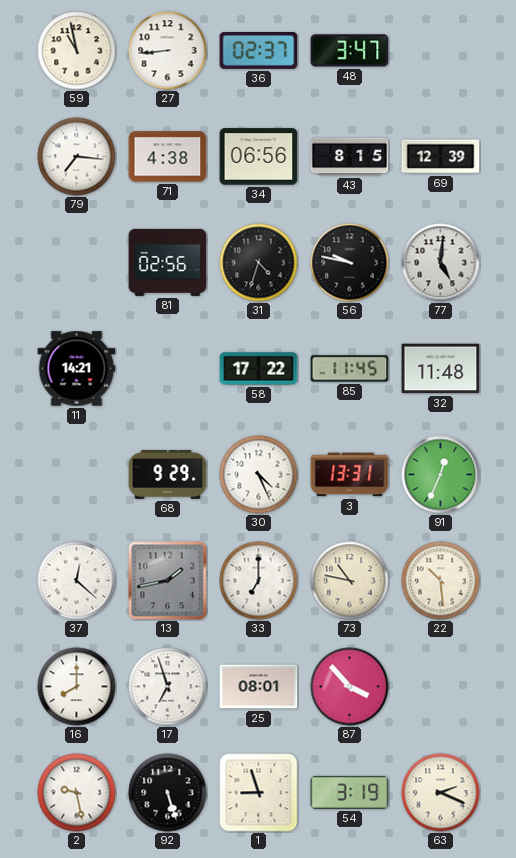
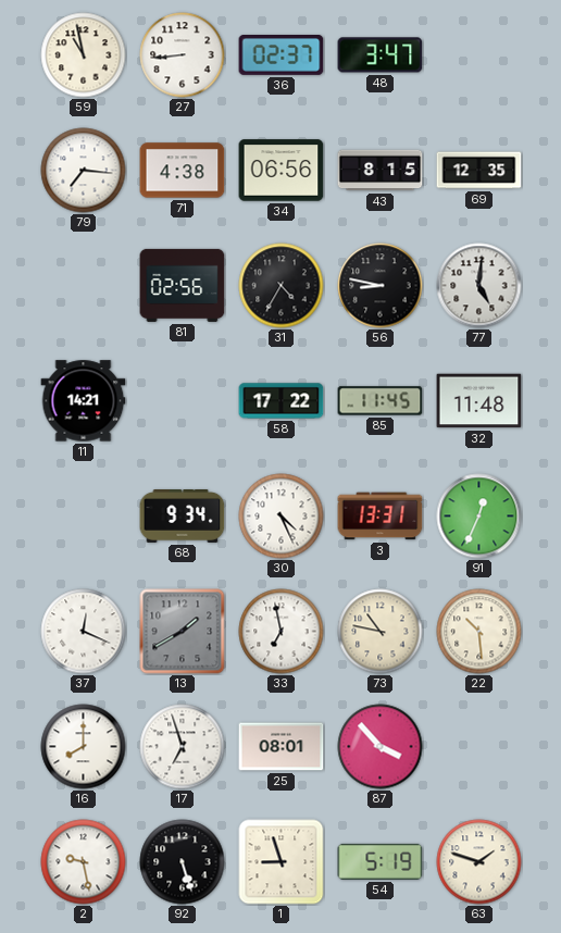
69: 12:39 -> 12:35
31: 4:33 -> 4:35
56: 9:47 -> 8:47
68: 9:29 -> 9:34
37: 12:22 -> 12:19
13: 1:43 -> 1:40
33: 7:00 -> 6:58
54: 3:19 -> 5:19
63: 2:19 -> 1:48
